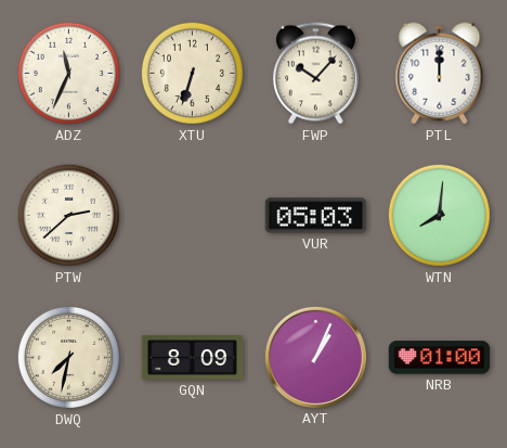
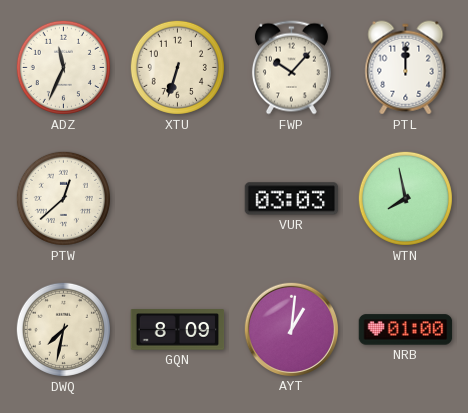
PTW: 2:38 -> 12:38
VUR: 05:03 -> 03:03
WTN: 8:01 -> 7:58
AYT: 1:04 -> 1:01
